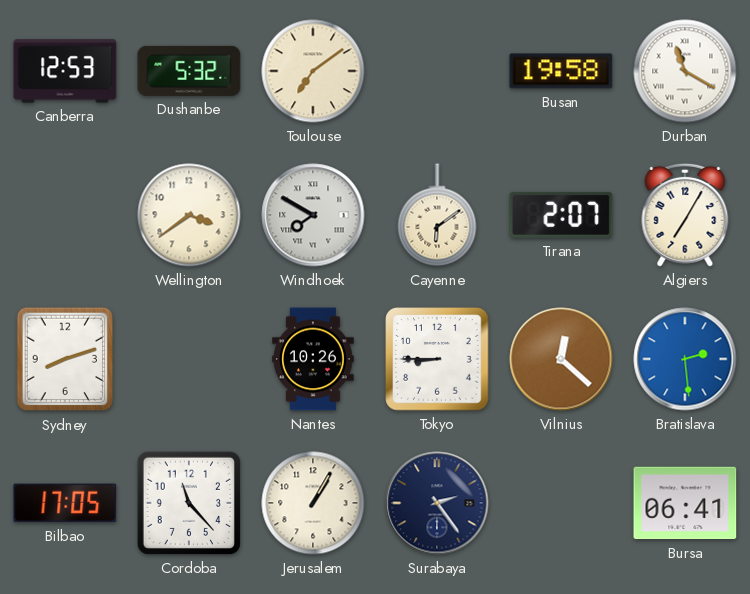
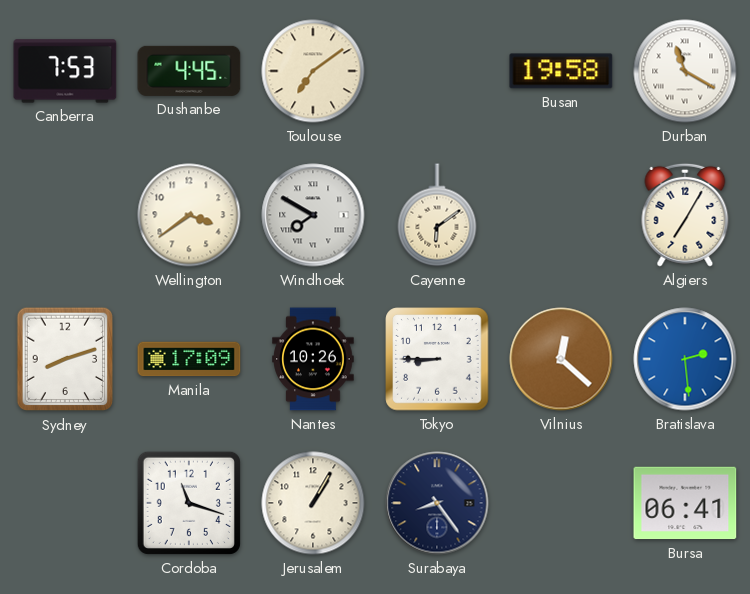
Canberra: 12:53 -> 7:53
Dushanbe: 5:32 -> 4:45
Tirana: 2:07 -> none
Manila: none -> 17:09
Bilbao: 17:05 -> none
Cordoba: 11:23 -> 11:18
Surabaya: 2:24 -> 8:24
